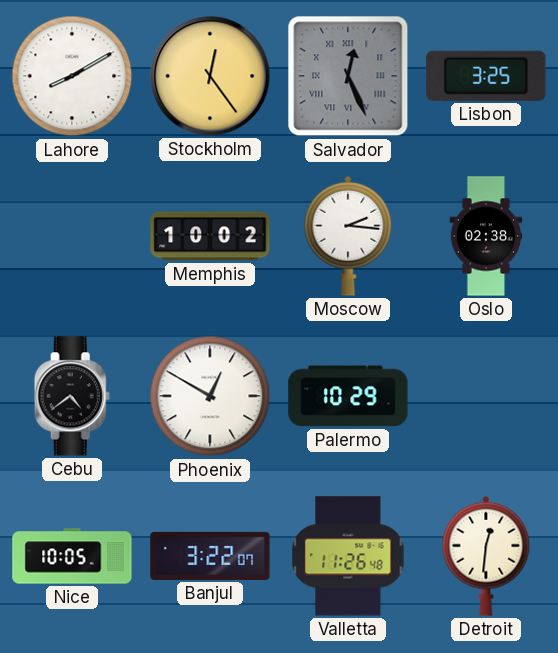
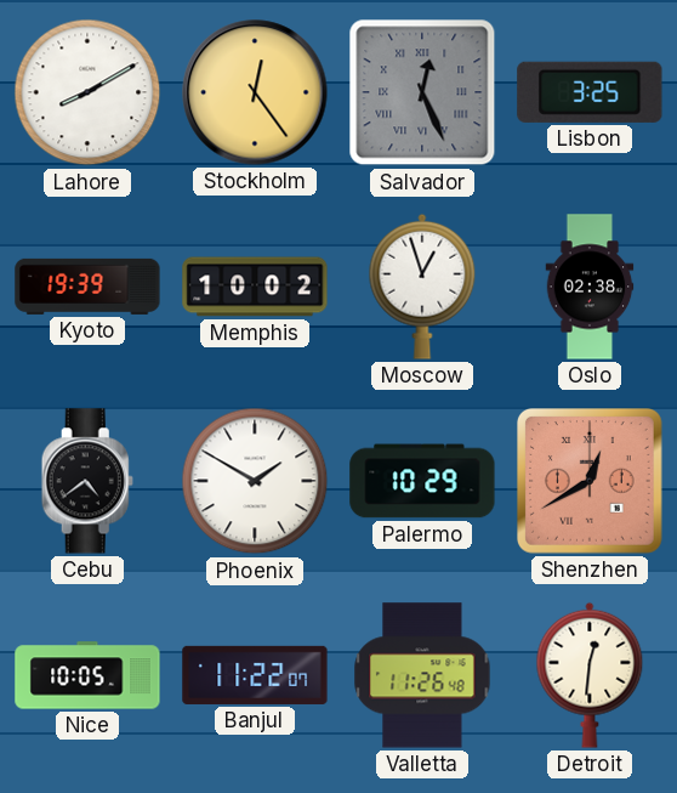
Kyoto: none -> 19:39
Moscow: 2:16 -> 12:57
Phoenix: 12:50 -> 1:50
Shenzhen: none -> 12:40
Banjul: 3:22 -> 11:22
